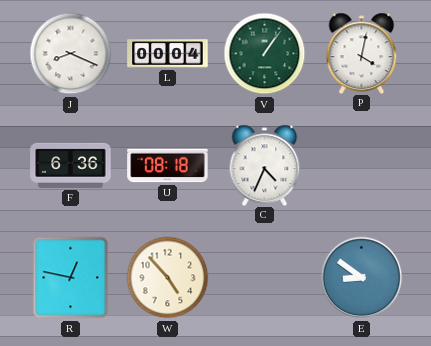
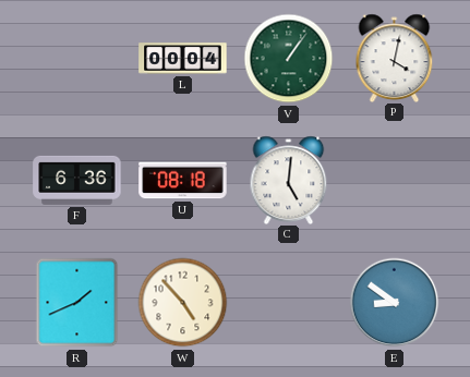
J: 8:19 -> none
C: 4:34 -> 5:01
R: 12:47 -> 1:41
